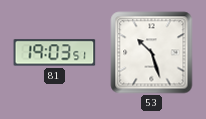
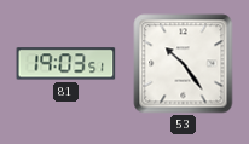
53: 10:27 -> 10:24
